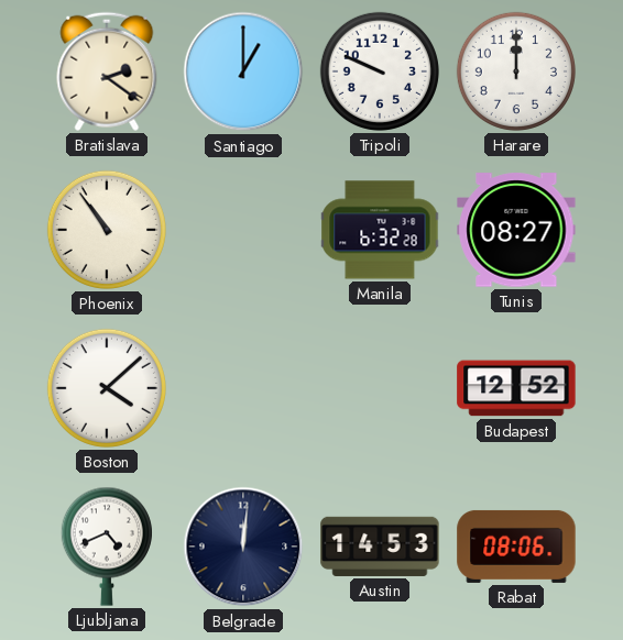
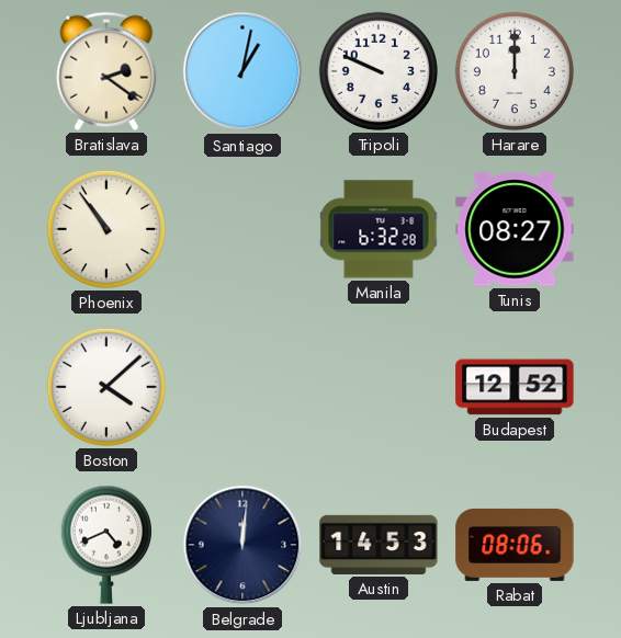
Santiago: 1:00 -> 1:02
